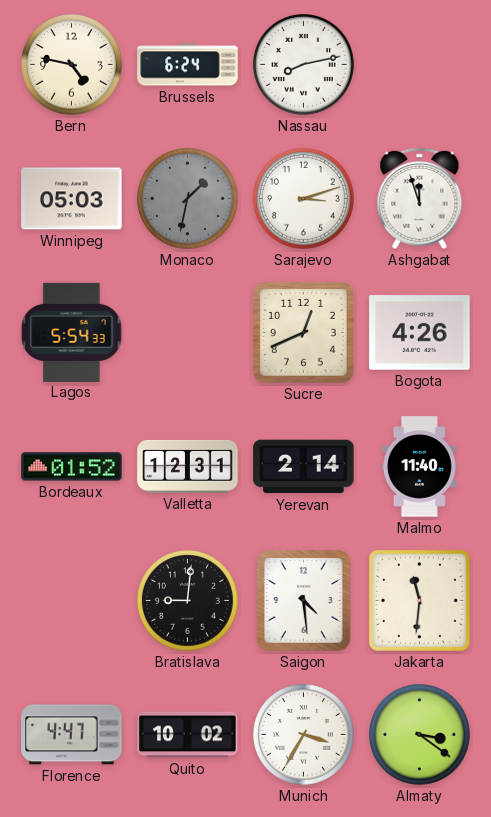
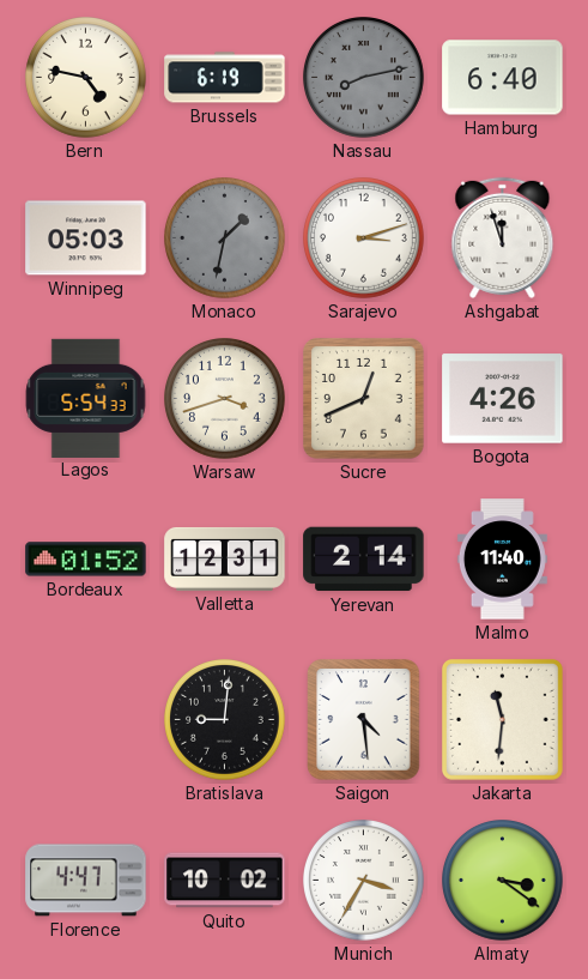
Brussels: 6:24 -> 6:19
Nassau dial: white -> grey
Hamburg: none -> 6:40
Warsaw: none -> 3:42
